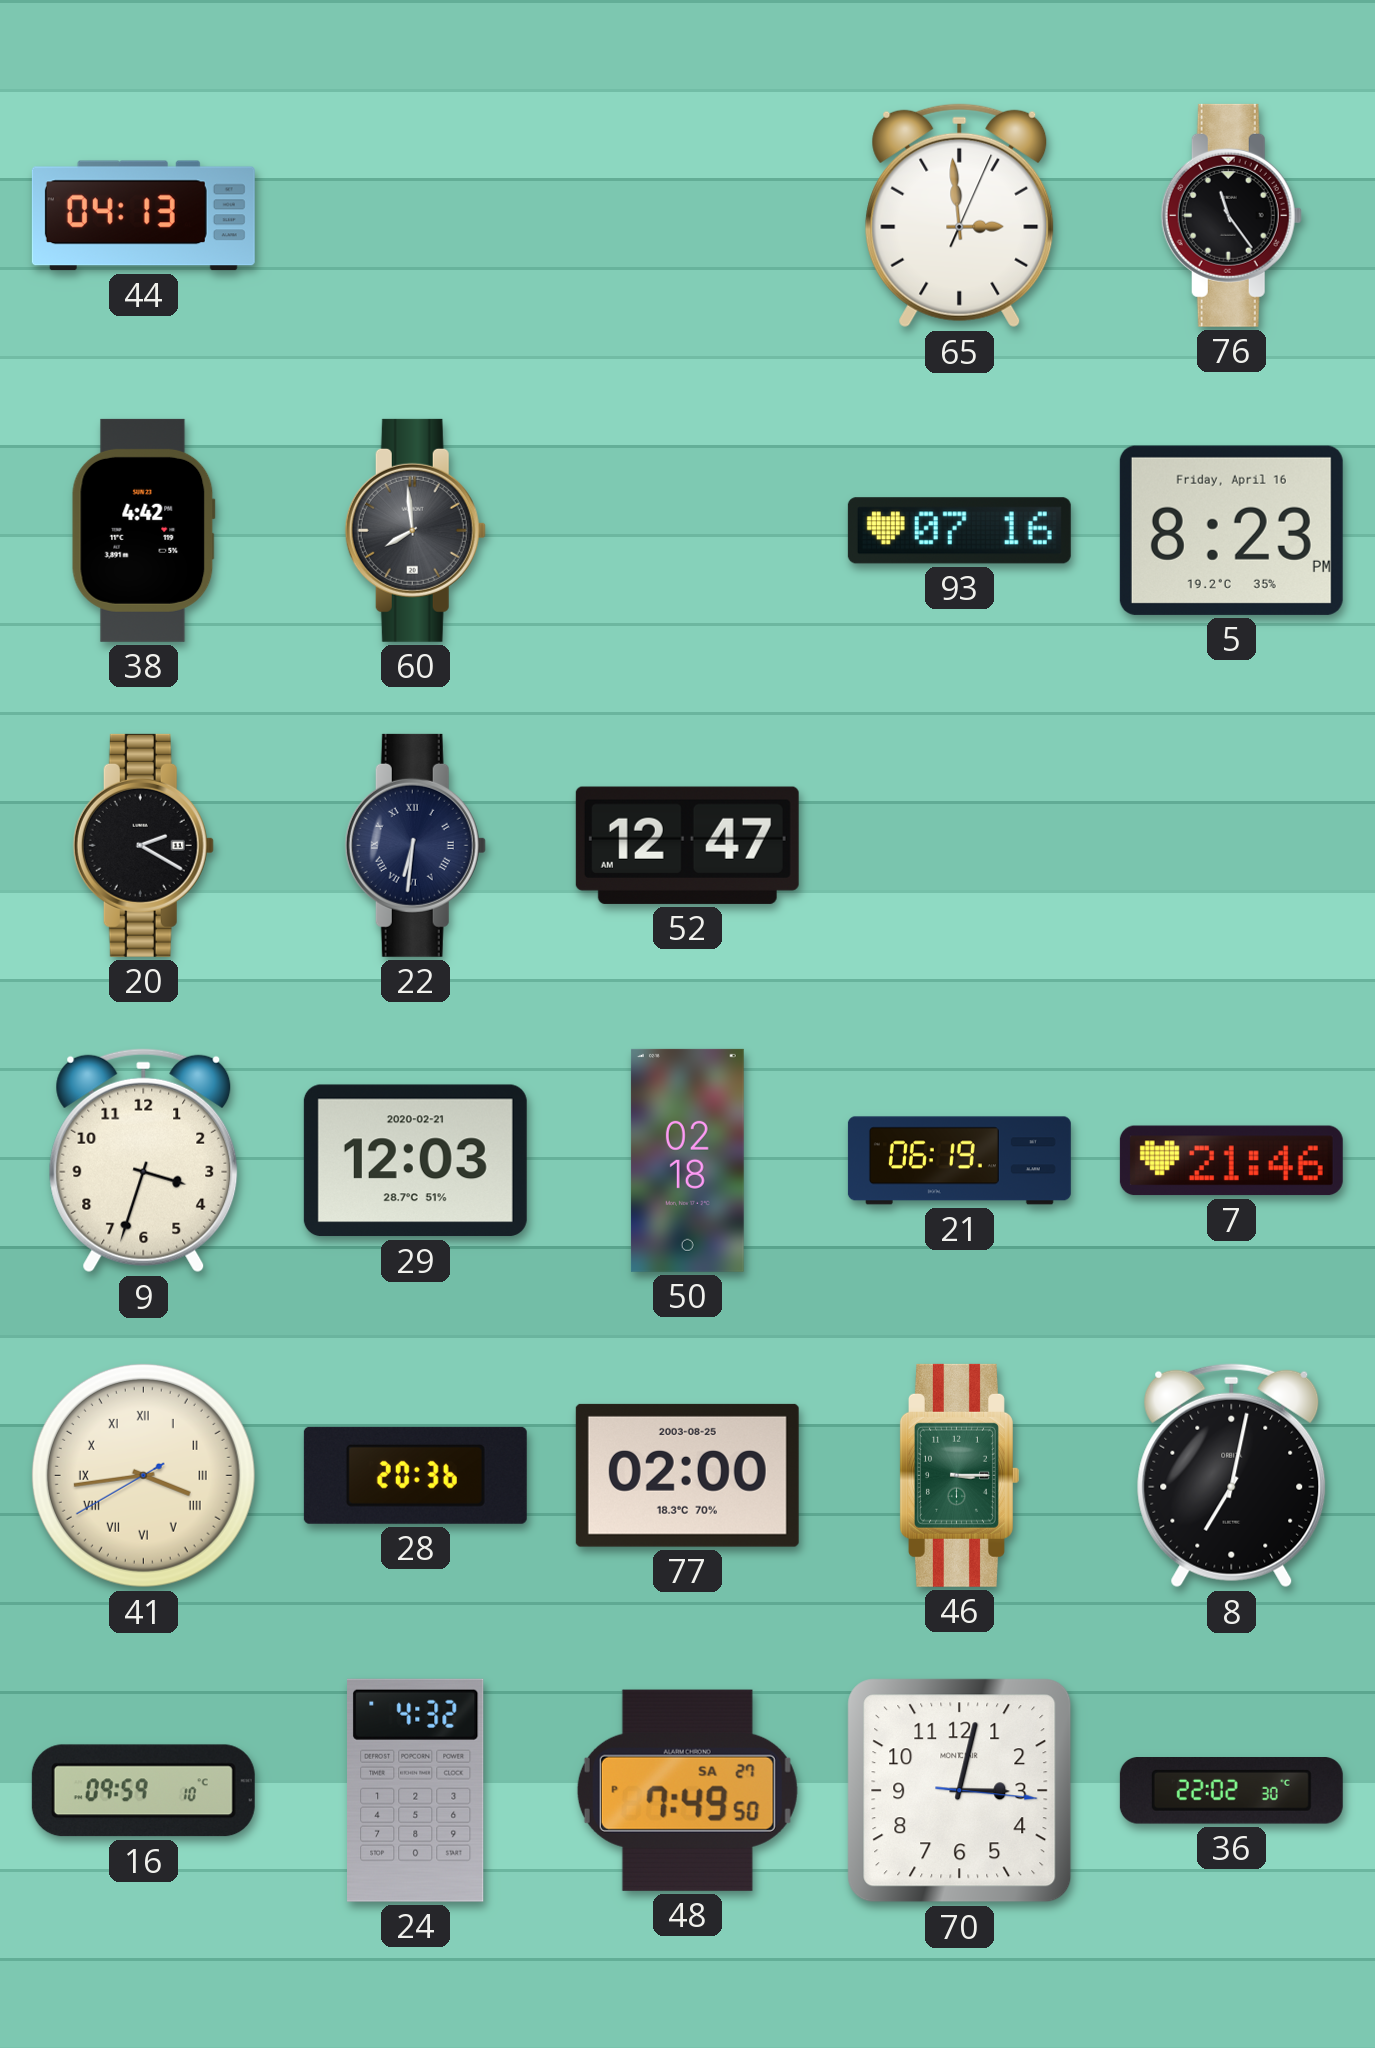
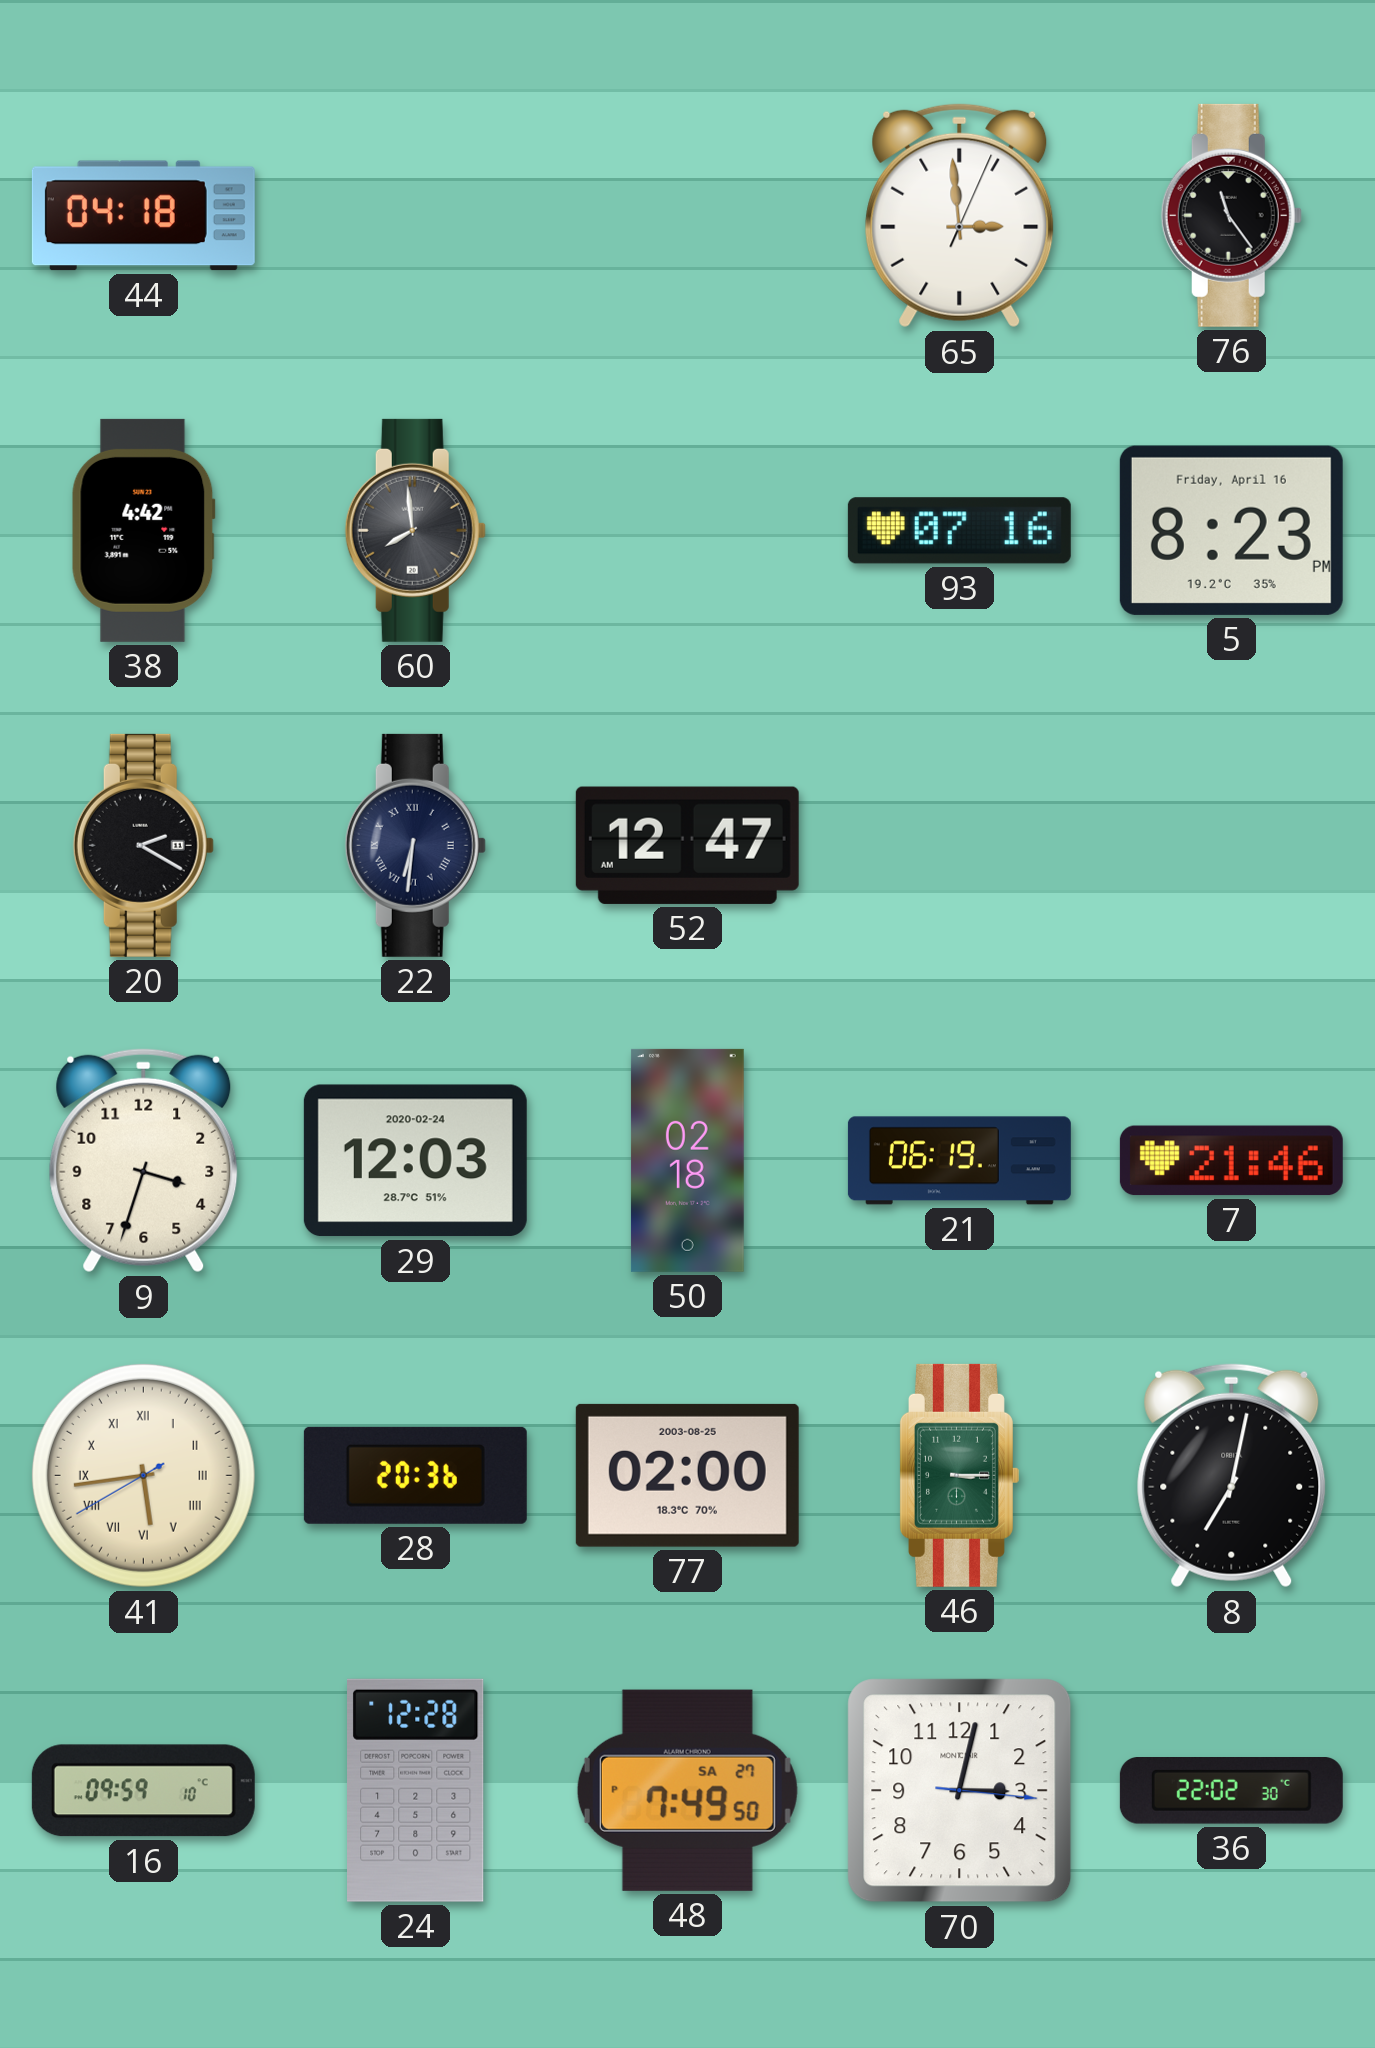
44: 04:13 -> 04:18
29 date: 2020-02-21 -> 2020-02-24
41: 3:43 -> 5:43
24: 4:32 -> 12:28
